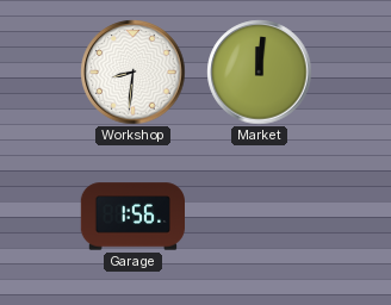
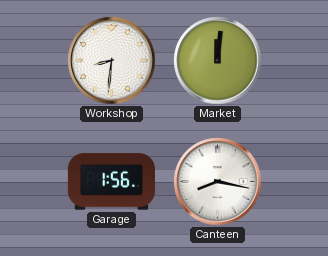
Canteen: none -> 8:17
